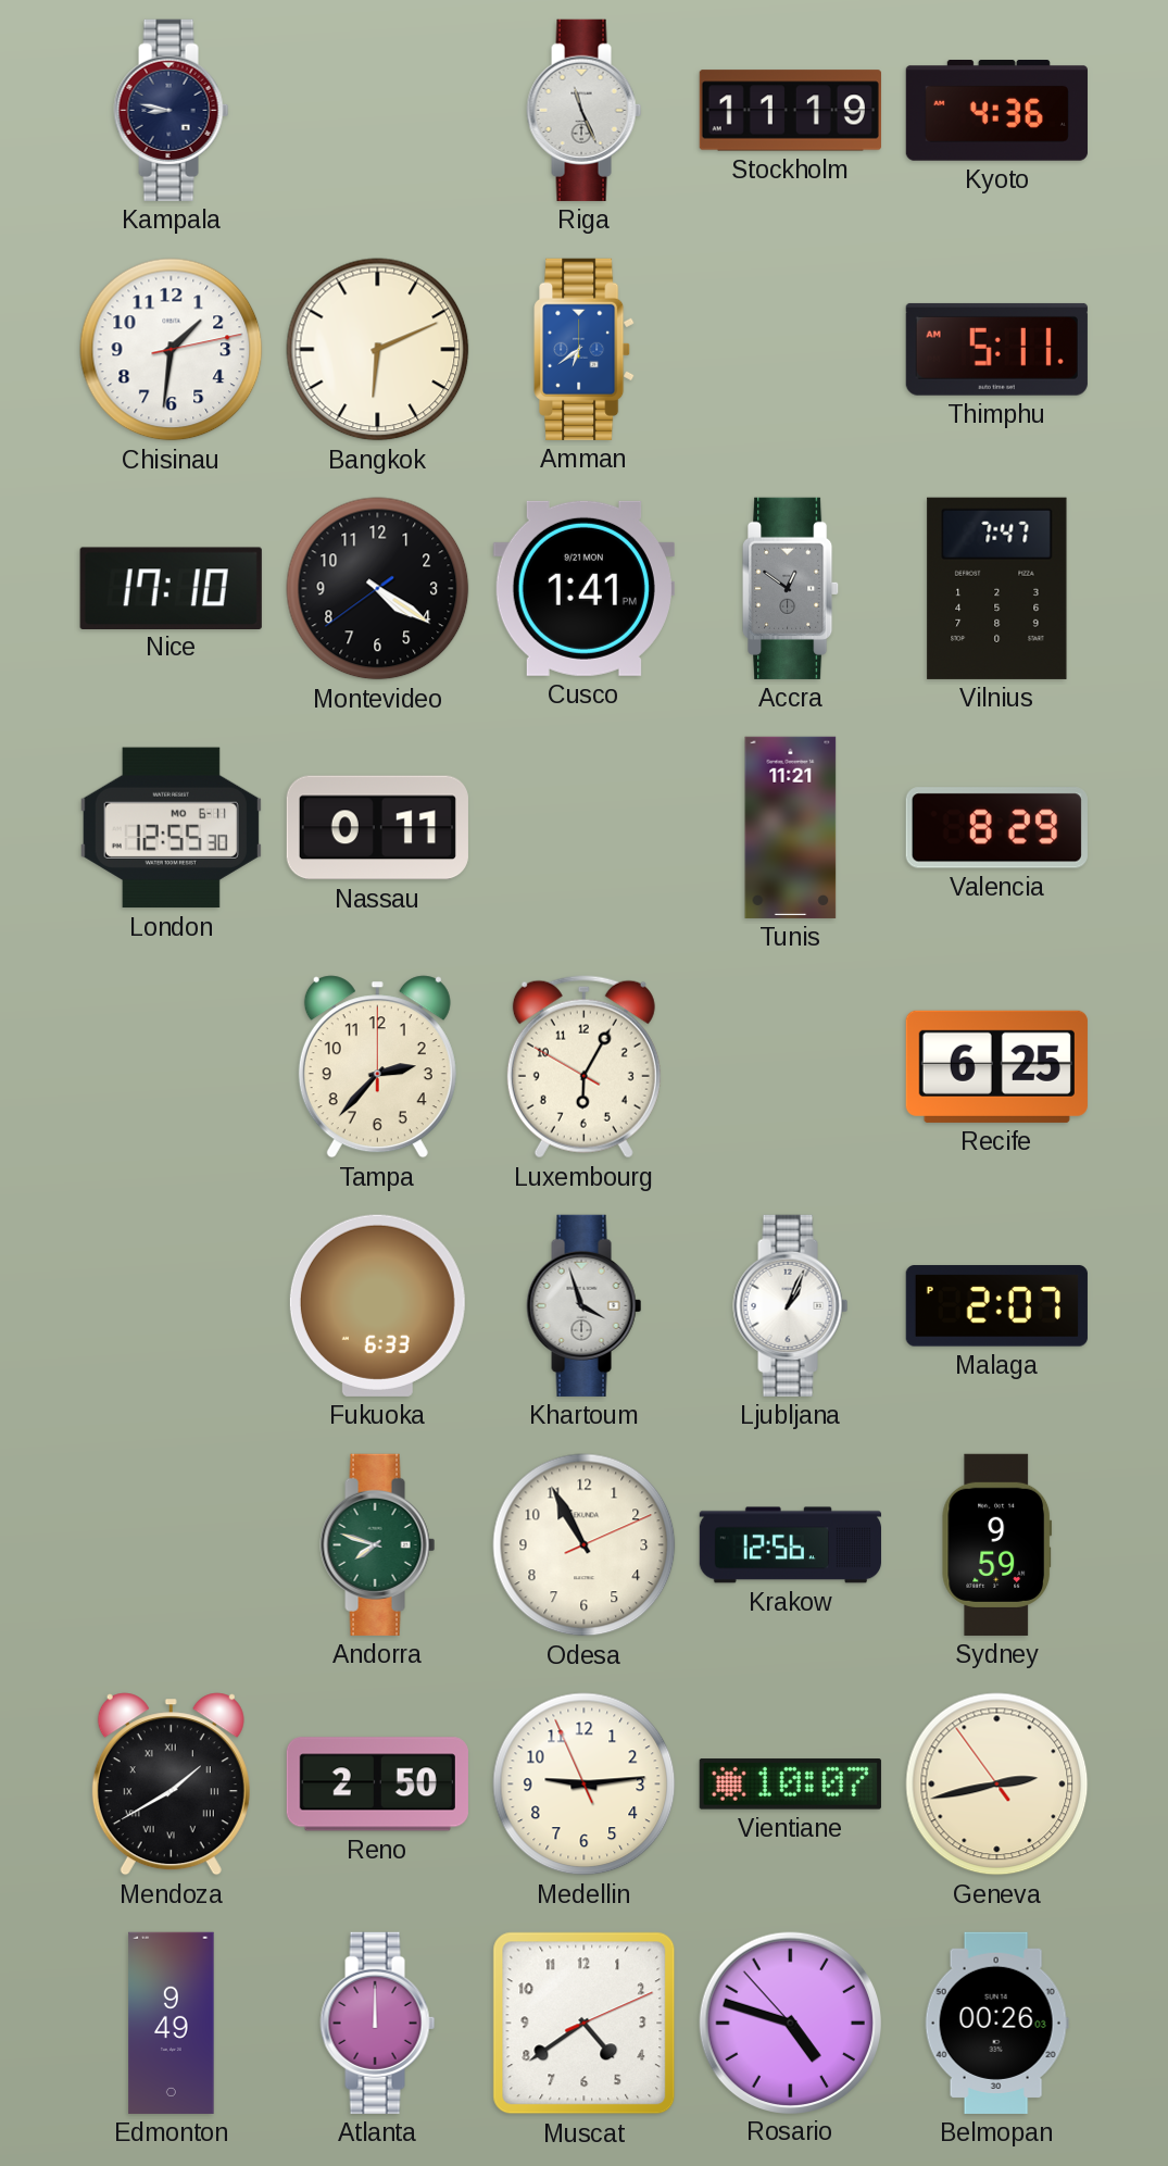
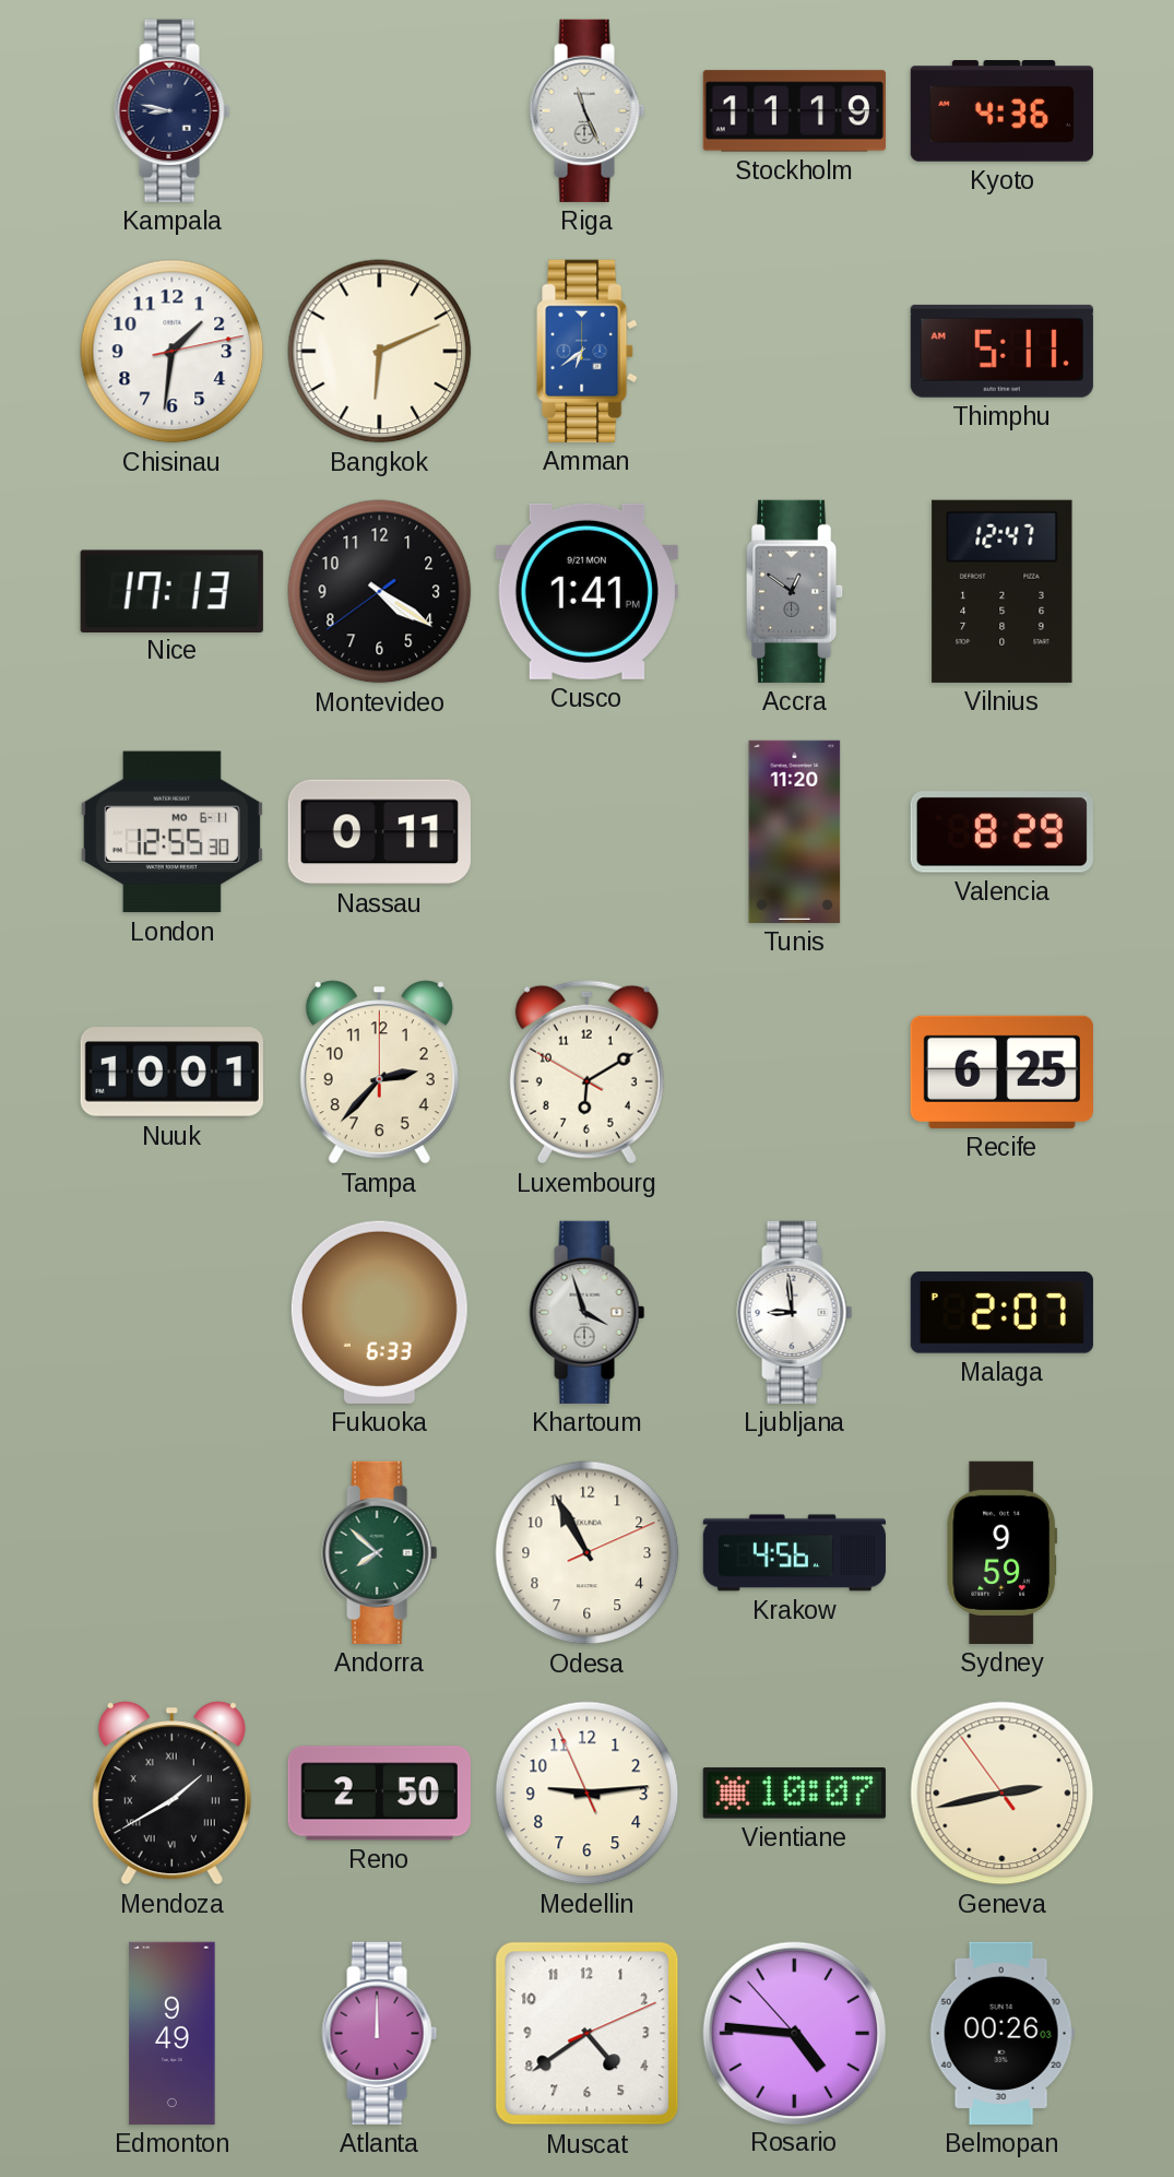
Nice: 17:10 -> 17:13
Vilnius: 7:47 -> 12:47
Tunis: 11:21 -> 11:20
Nuuk: none -> 10:01
Luxembourg: 6:04 -> 6:09
Ljubljana: 1:04 -> 8:59
Andorra: 7:48 -> 7:52
Krakow: 12:56 -> 4:56
Rosario: 4:47 -> 4:45
